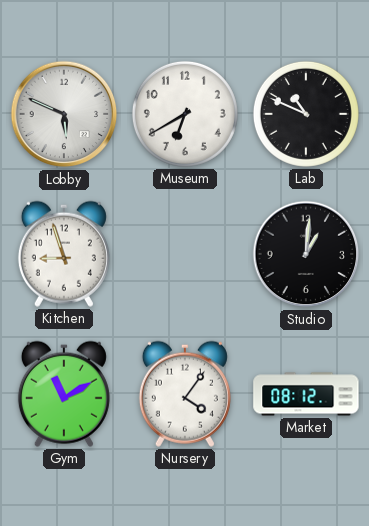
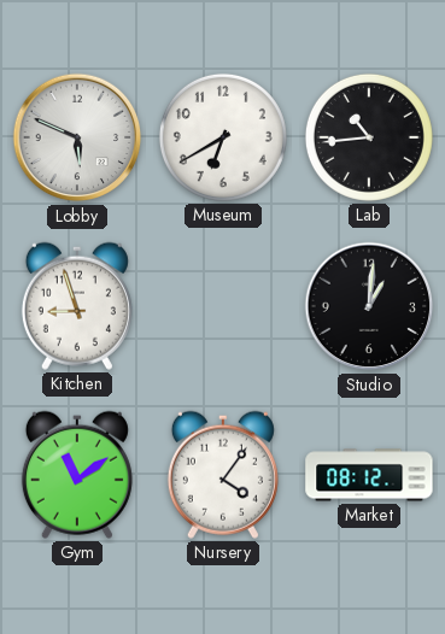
Lab: 10:49 -> 10:44
Gym: 11:10 -> 11:09
